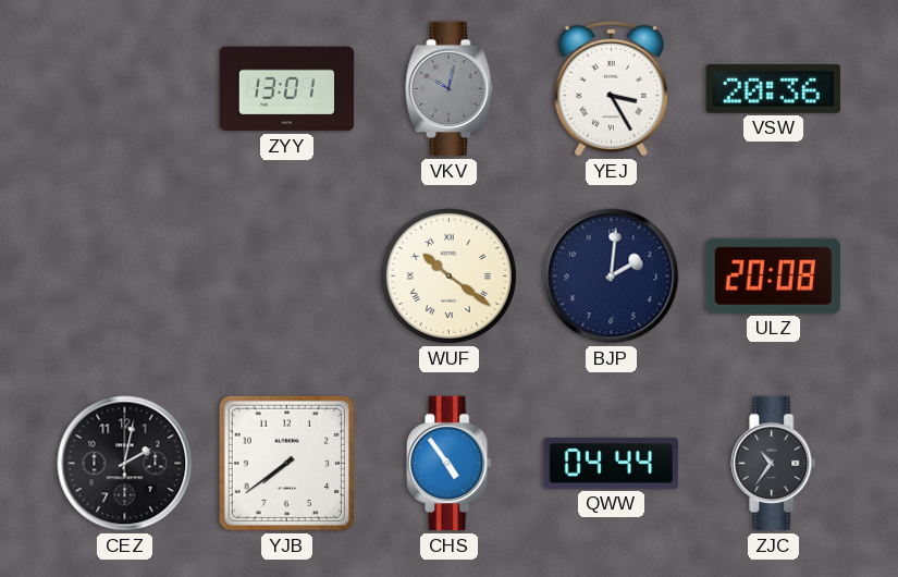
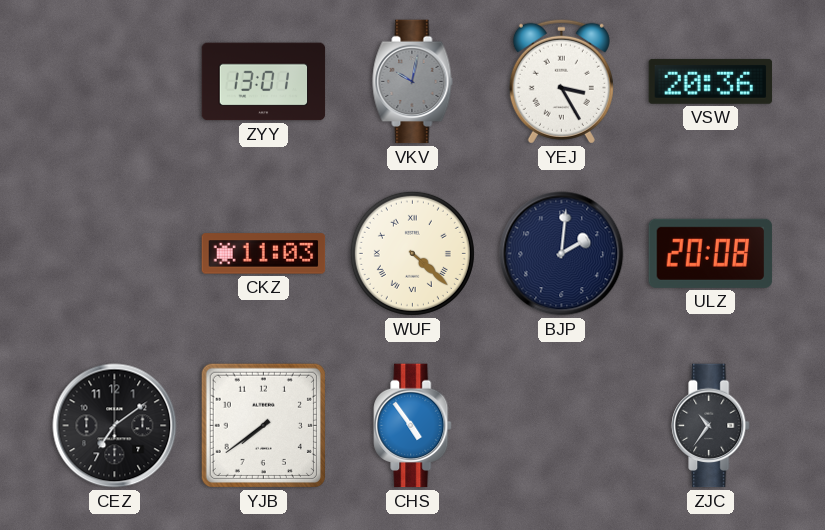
CKZ: none -> 11:03
WUF: 10:21 -> 4:22
CEZ: 2:02 -> 7:09
QWW: 04:44 -> none
